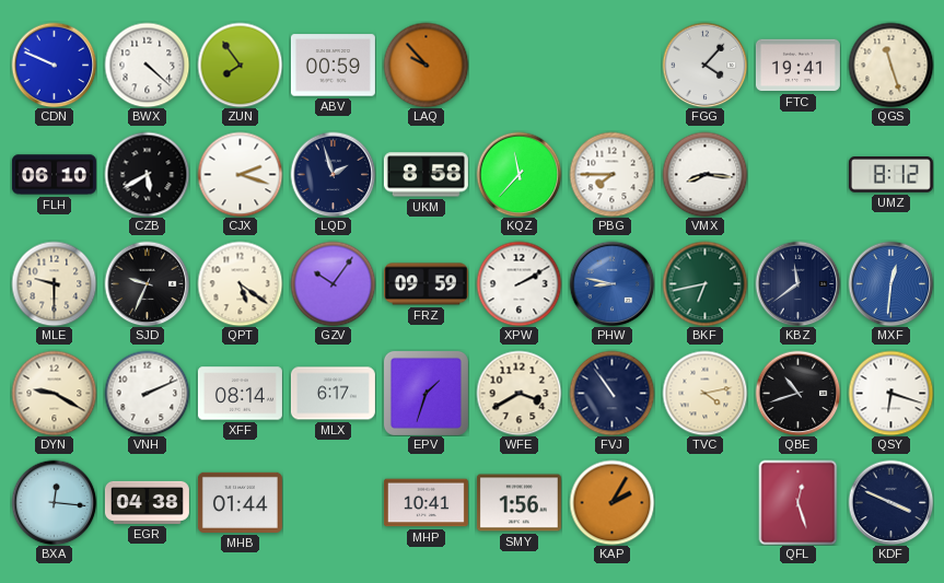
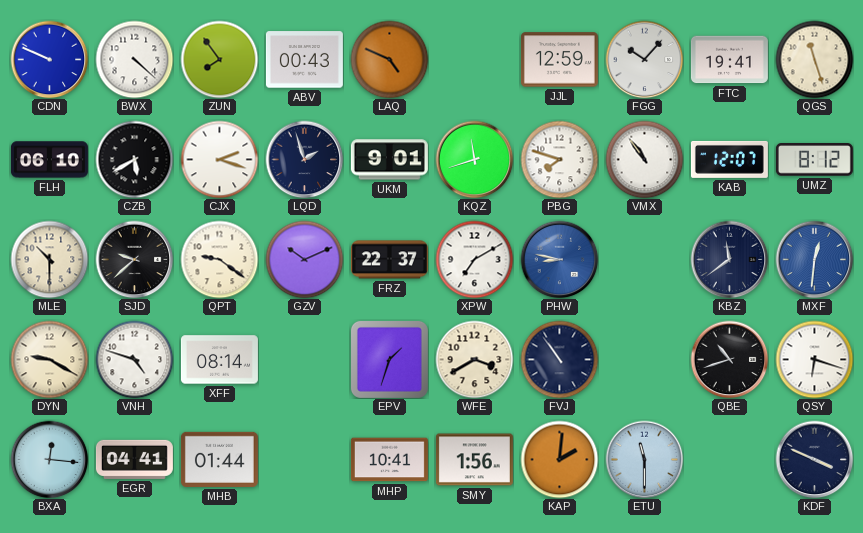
ABV: 00:59 -> 00:43
LAQ: 9:53 -> 4:49
JJL: none -> 12:59
FGG: 4:07 -> 10:07
UKM: 8:58 -> 9:01
KQZ: 11:37 -> 11:42
PBG: 7:45 -> 7:48
VMX: 8:16 -> 10:54
KAB: none -> 12:07
MLE: 9:30 -> 10:30
SJD: 9:34 -> 9:38
QPT: 5:21 -> 9:21
GZV: 10:06 -> 10:11
FRZ: 09:59 -> 22:37
XPW: 2:10 -> 7:10
BKF: 6:43 -> none
VNH: 2:11 -> 4:48
MLX: 6:17 -> none
TVC: 4:13 -> none
EGR: 04:38 -> 04:41
KAP: 2:05 -> 2:01
ETU: none -> 11:30
QFL: 12:27 -> none
